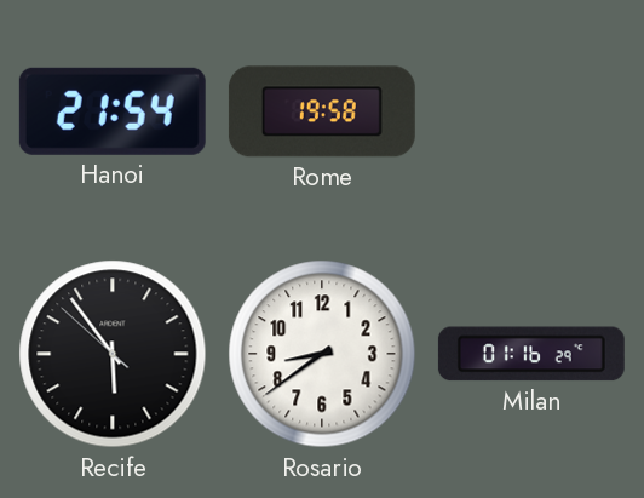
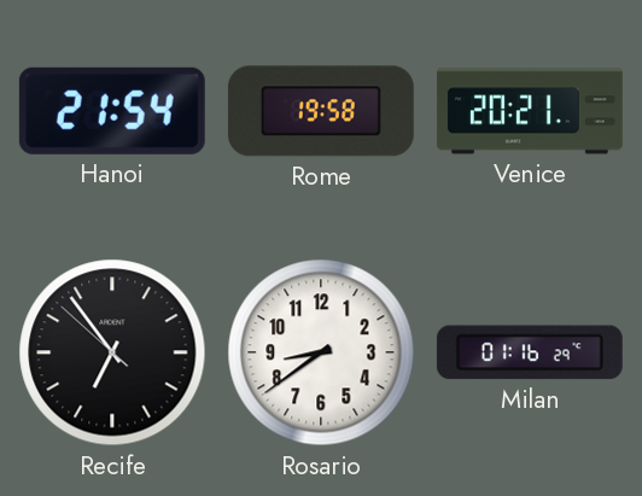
Venice: none -> 20:21
Recife: 5:53 -> 6:53
